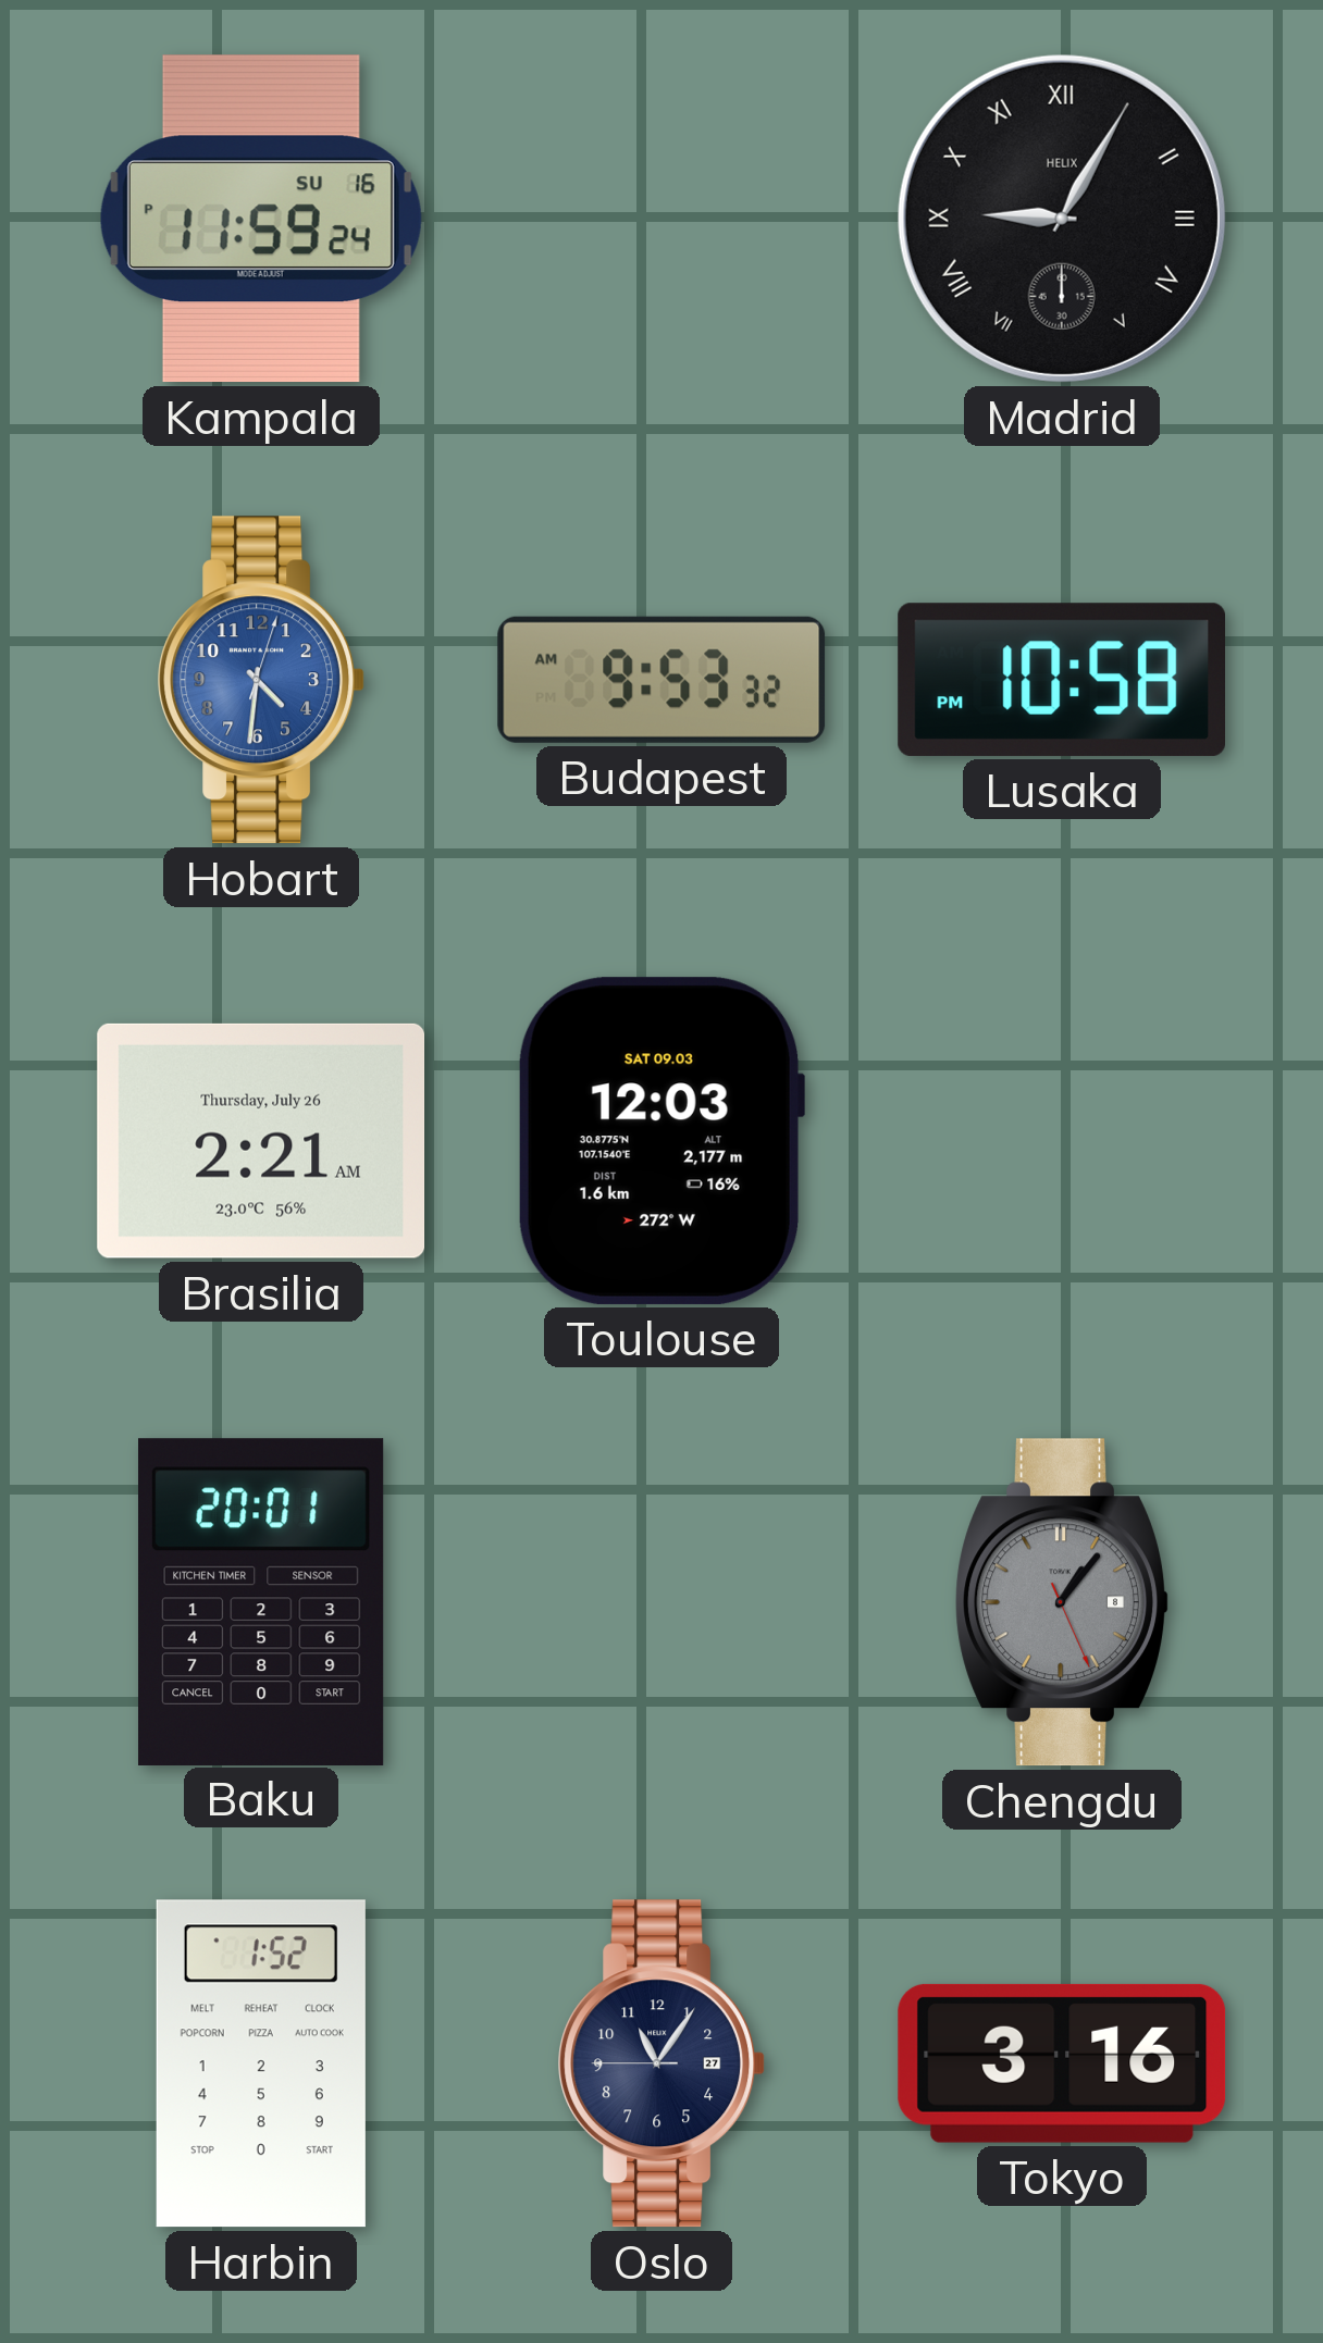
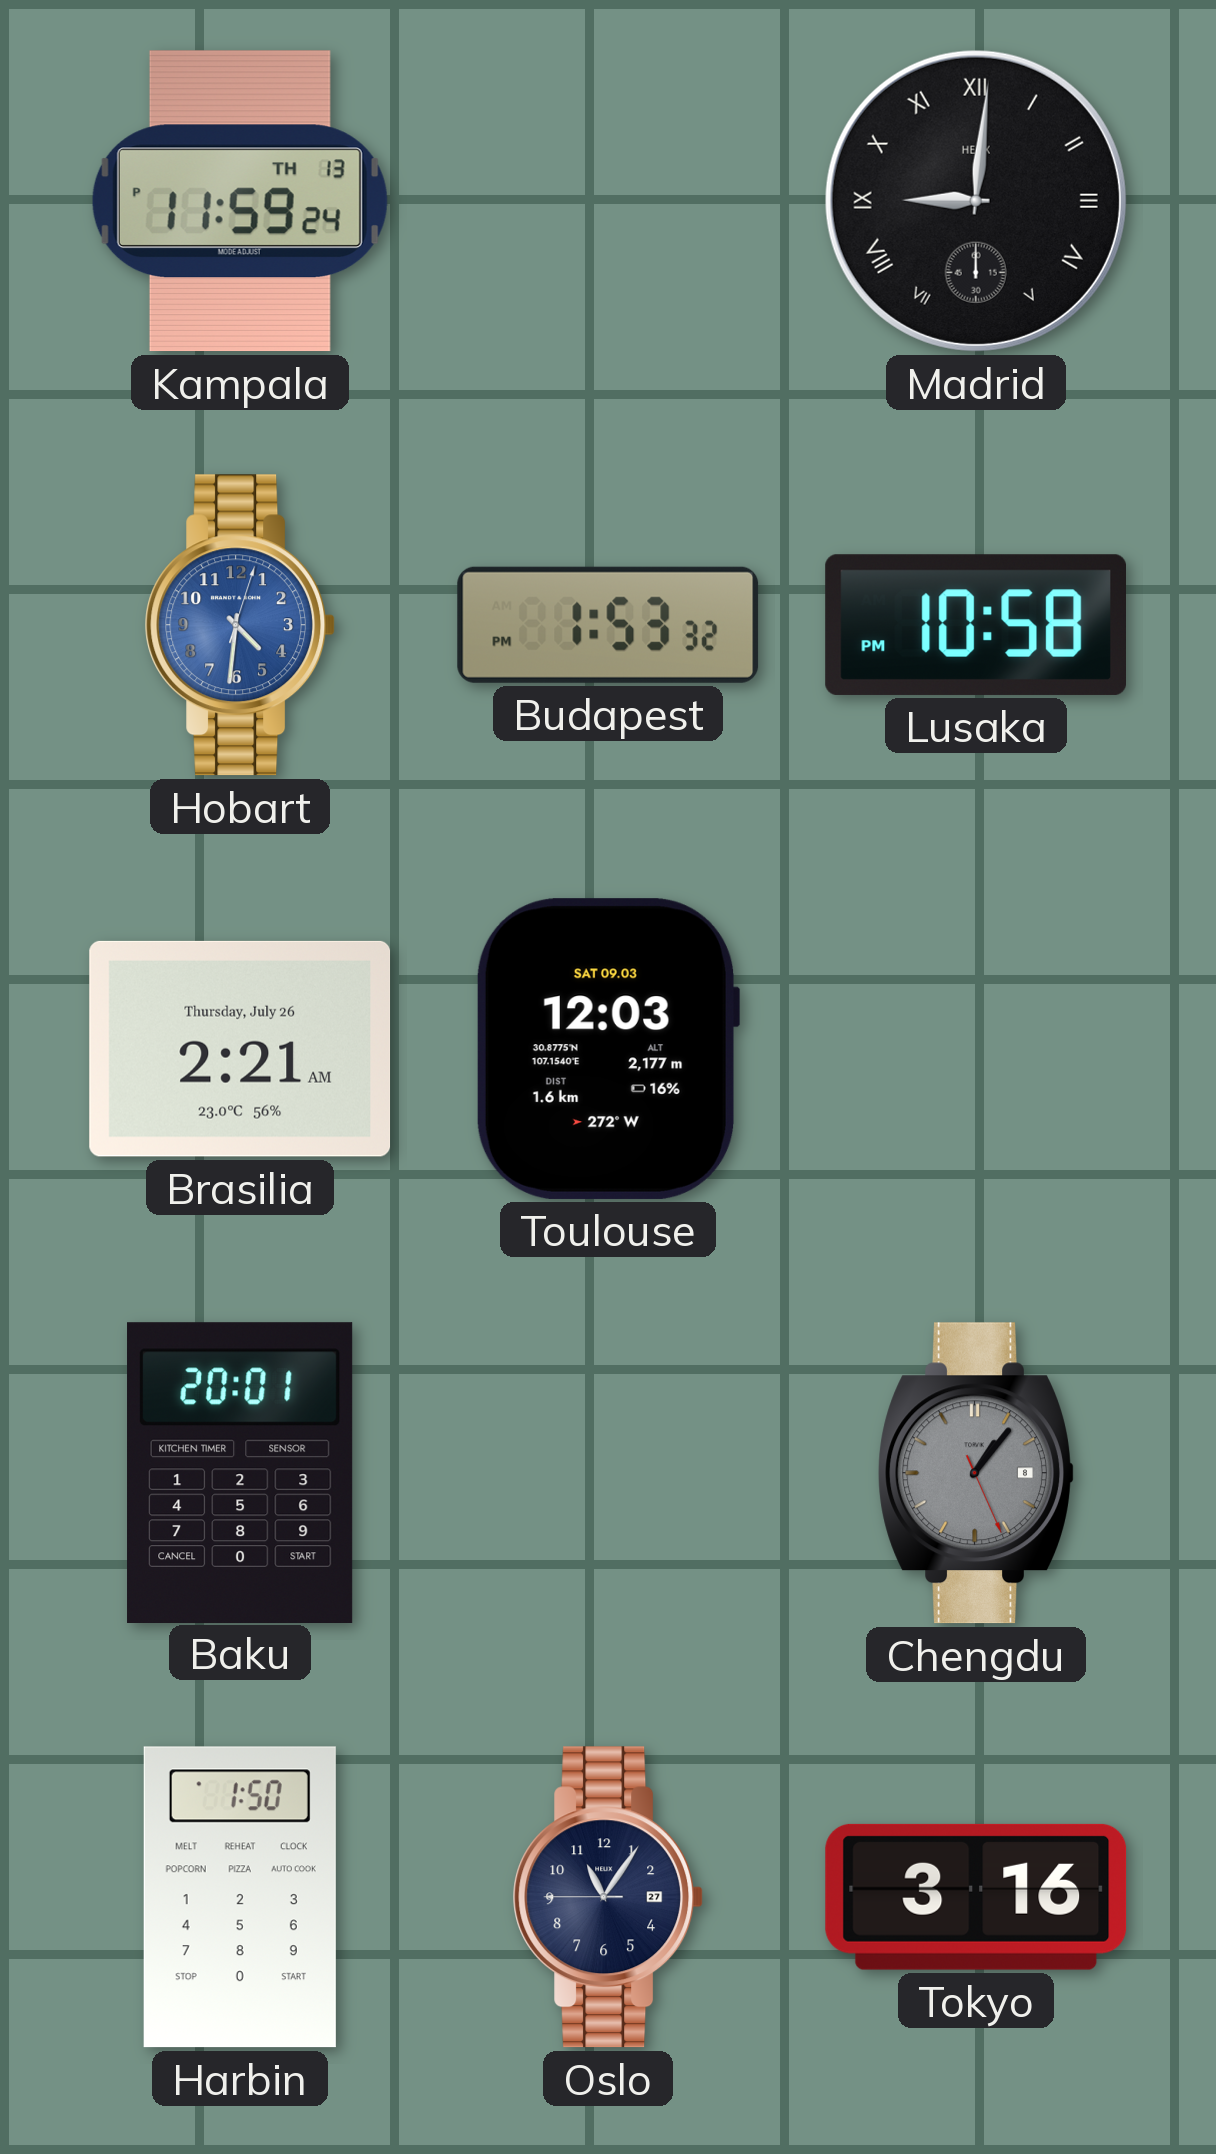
Kampala date: SU 16 -> TH 13
Madrid: 9:05 -> 9:01
Budapest: 9:53 -> 1:53
Harbin: 1:52 -> 1:50
